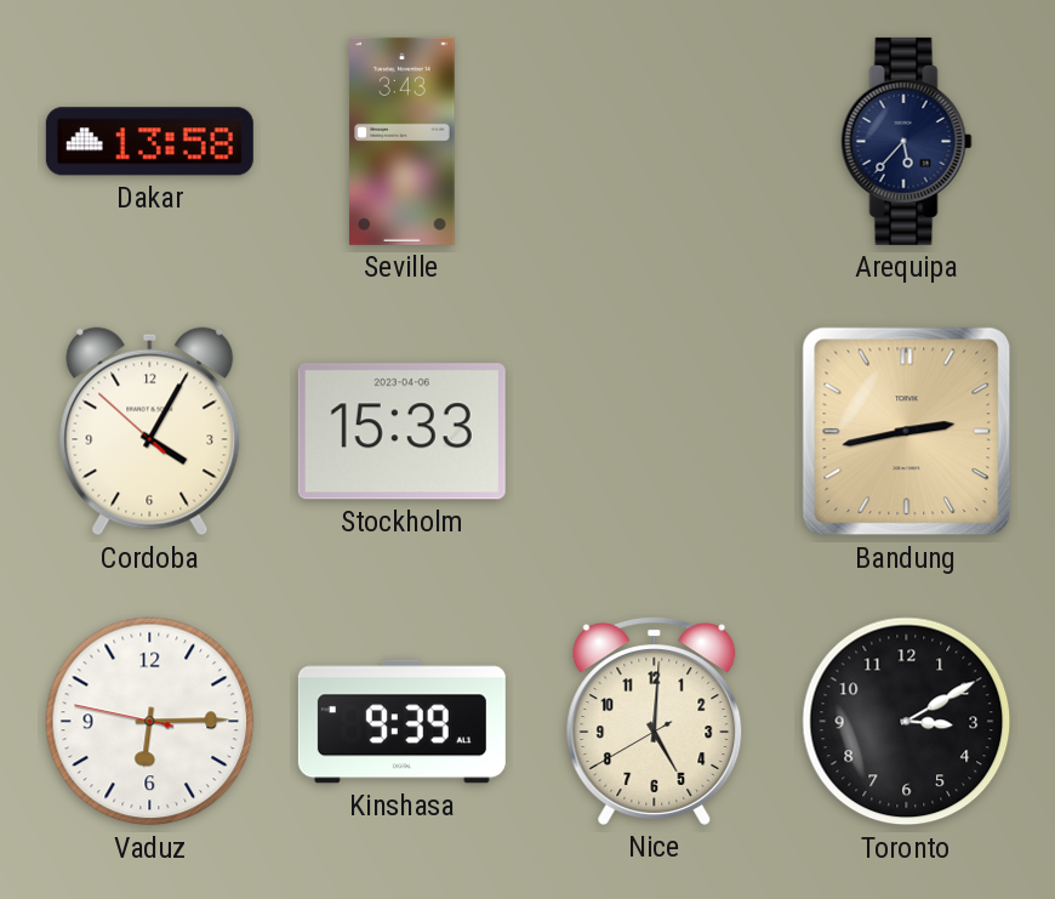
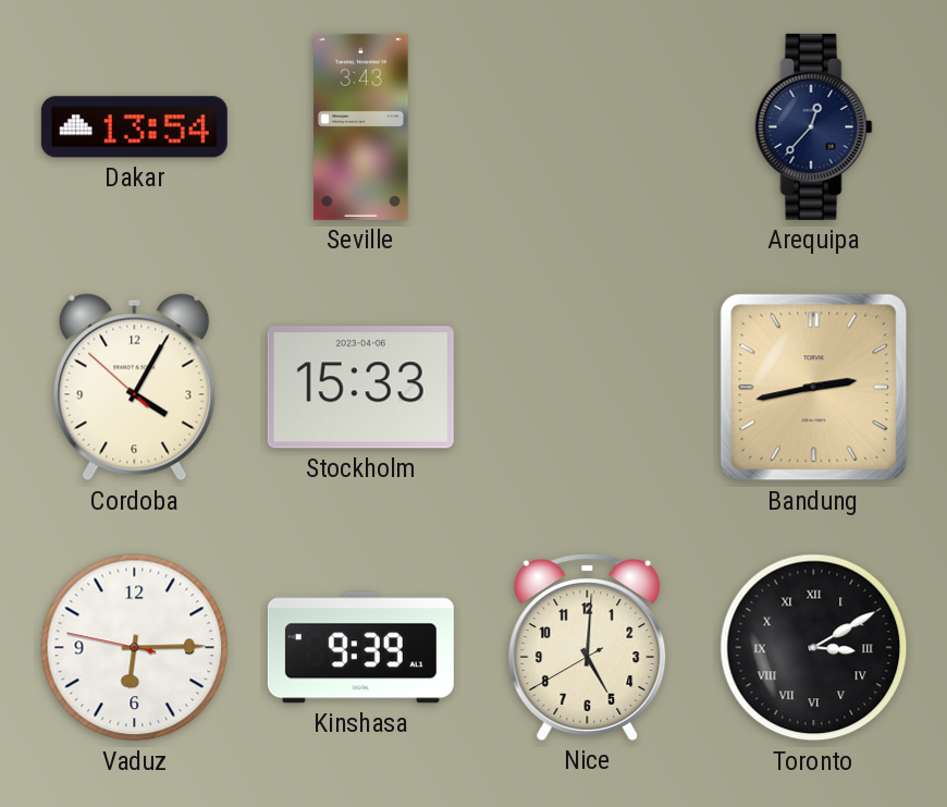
Dakar: 13:58 -> 13:54
Arequipa: 5:37 -> 12:37
Toronto numerals: Arabic -> Roman
